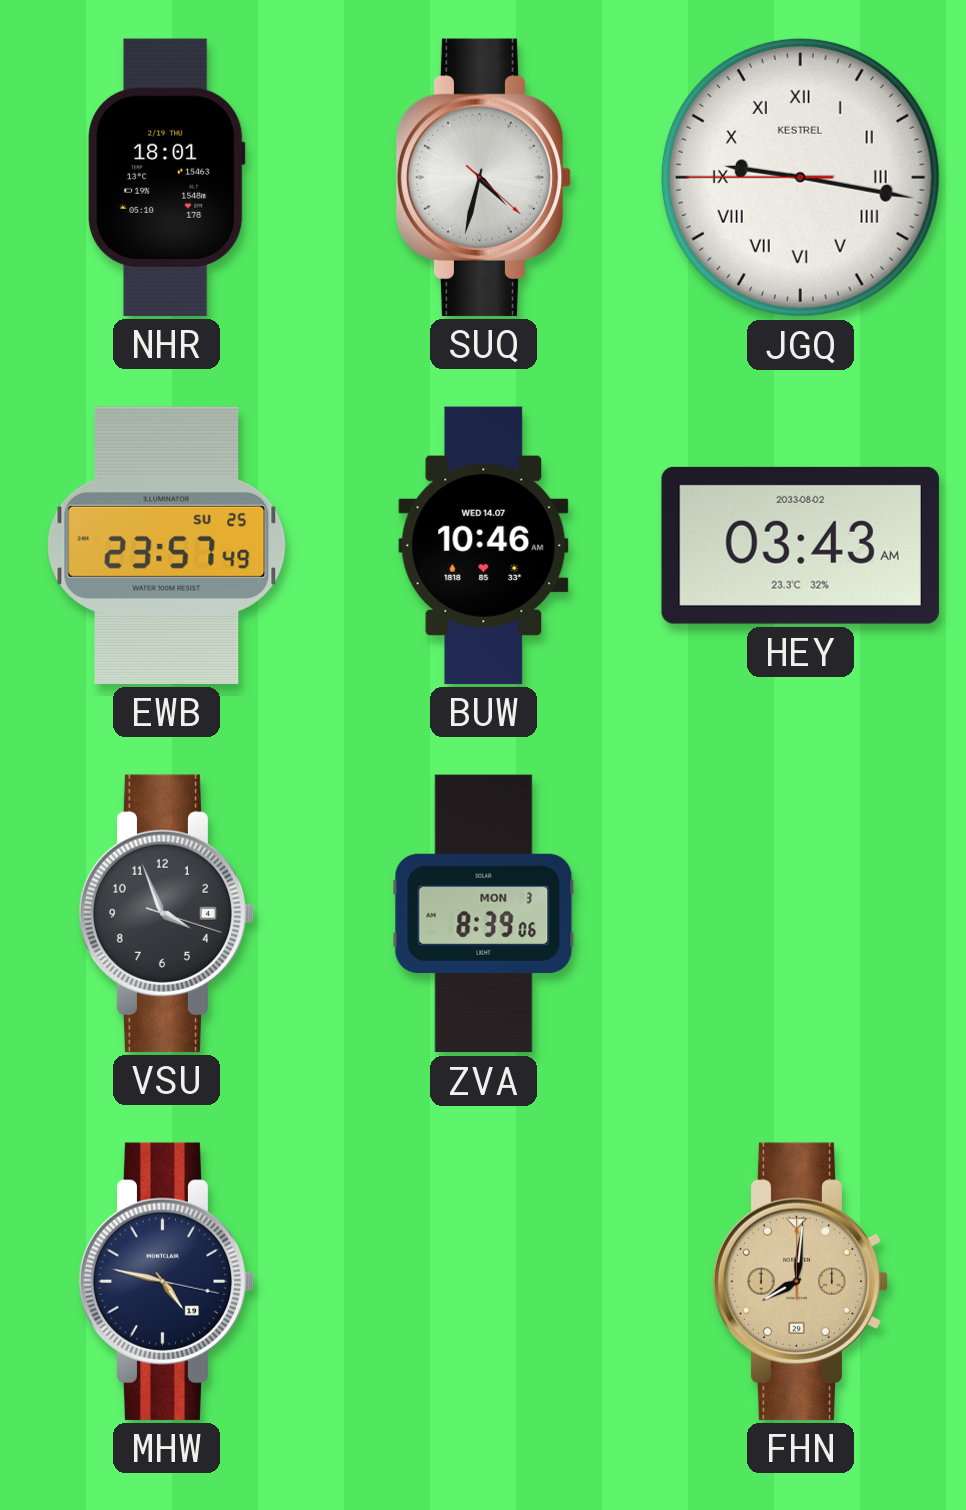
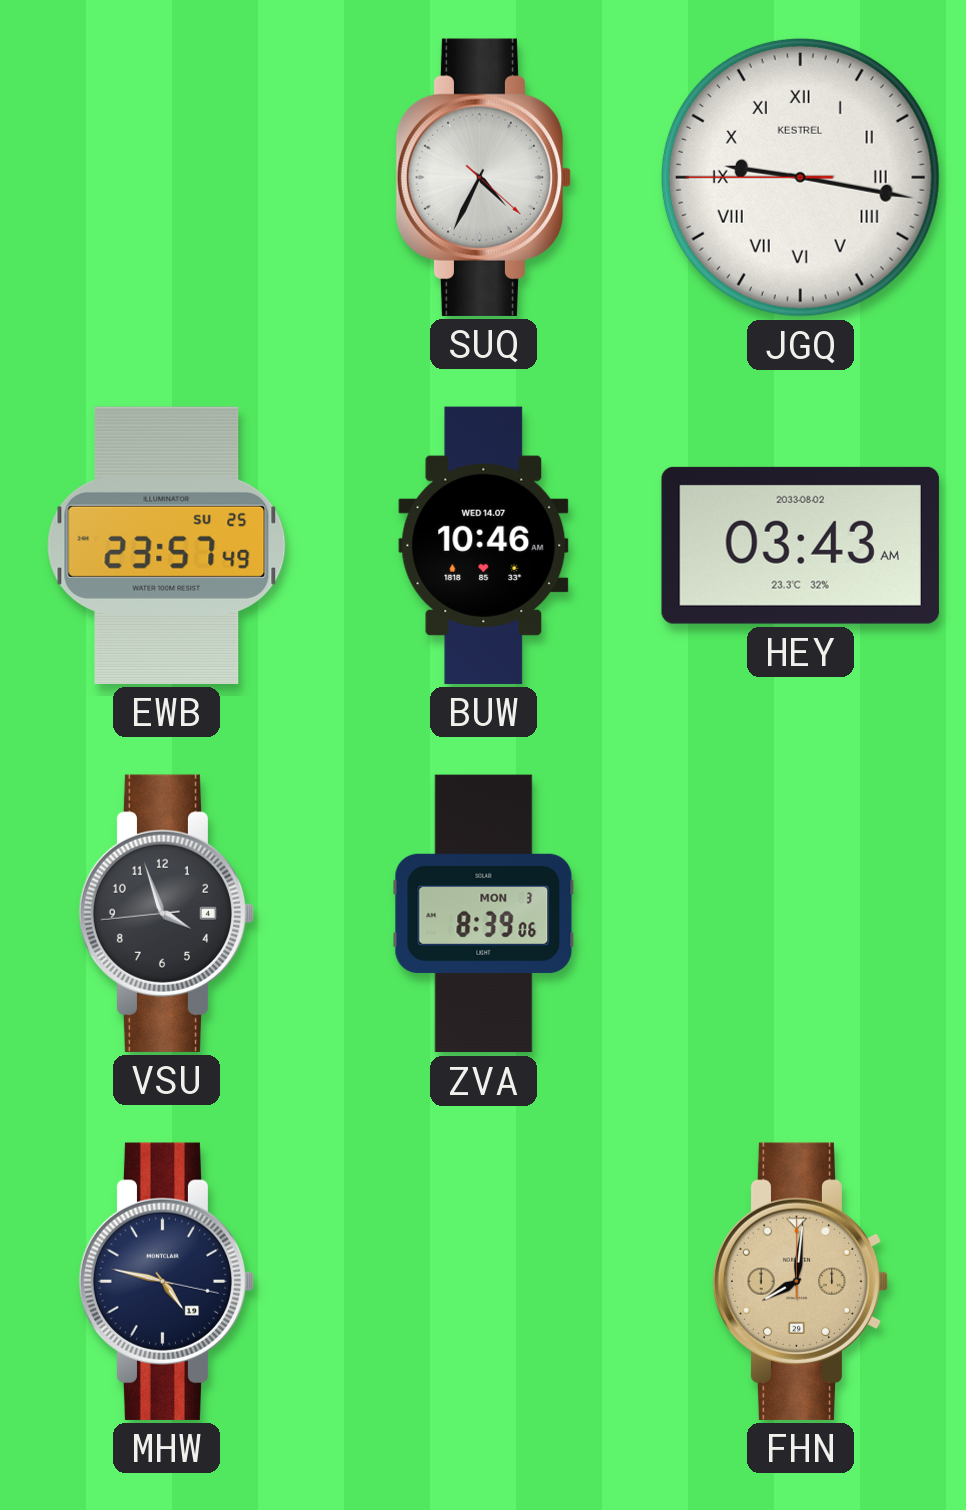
NHR: 18:01 -> none
SUQ: 4:32 -> 4:34
VSU: 3:56:18 -> 3:56:44
